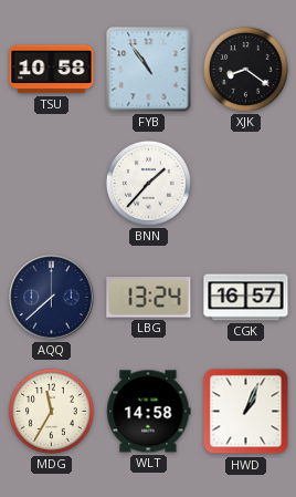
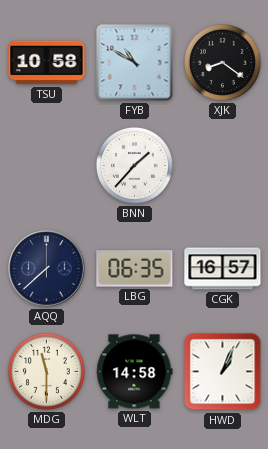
FYB: 10:54 -> 10:50
LBG: 13:24 -> 06:35
MDG: 11:35 -> 11:30
